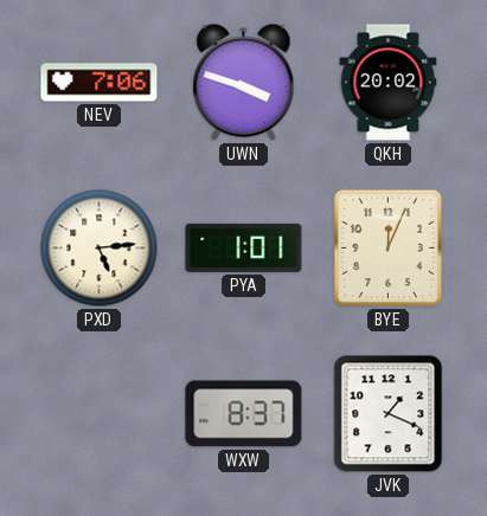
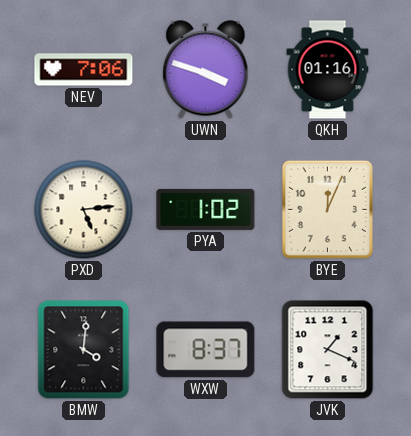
QKH: 20:02 -> 01:16
PYA: 1:01 -> 1:02
BMW: none -> 4:01
